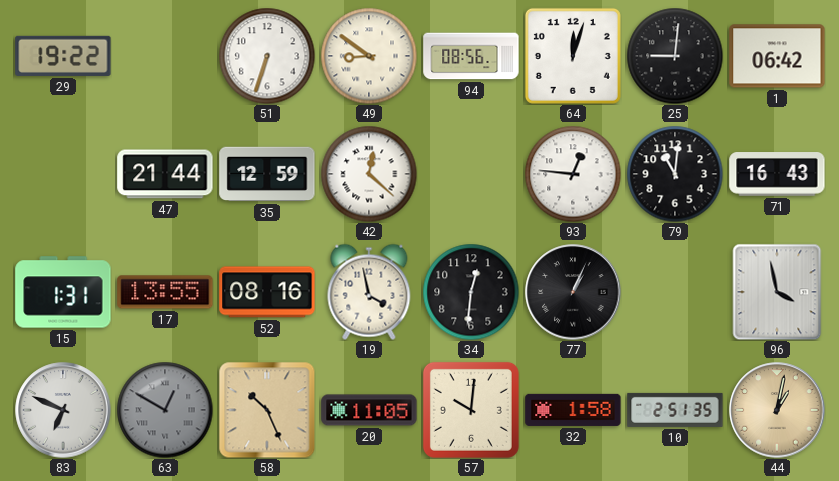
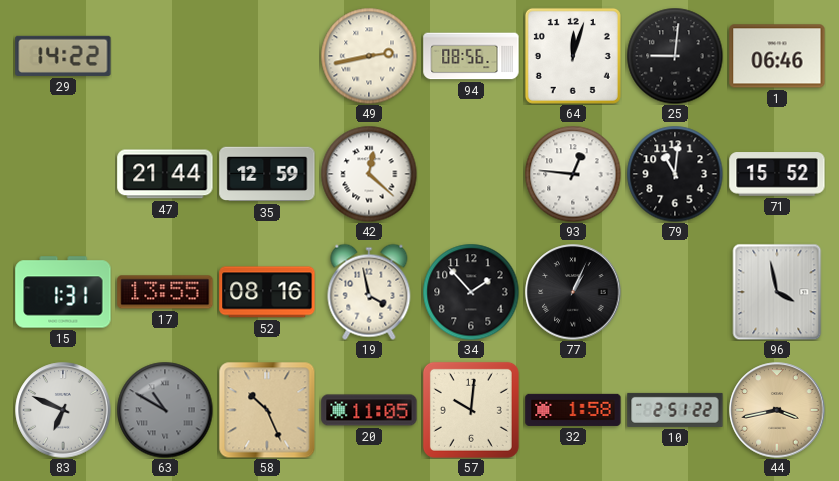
29: 19:22 -> 14:22
51: 6:33 -> none
49: 8:51 -> 2:43
1: 06:42 -> 06:46
71: 16:43 -> 15:52
34: 12:31 -> 1:53
63: 12:50 -> 10:50
10: 2:51:35 -> 2:51:22
44: 1:02 -> 3:43
